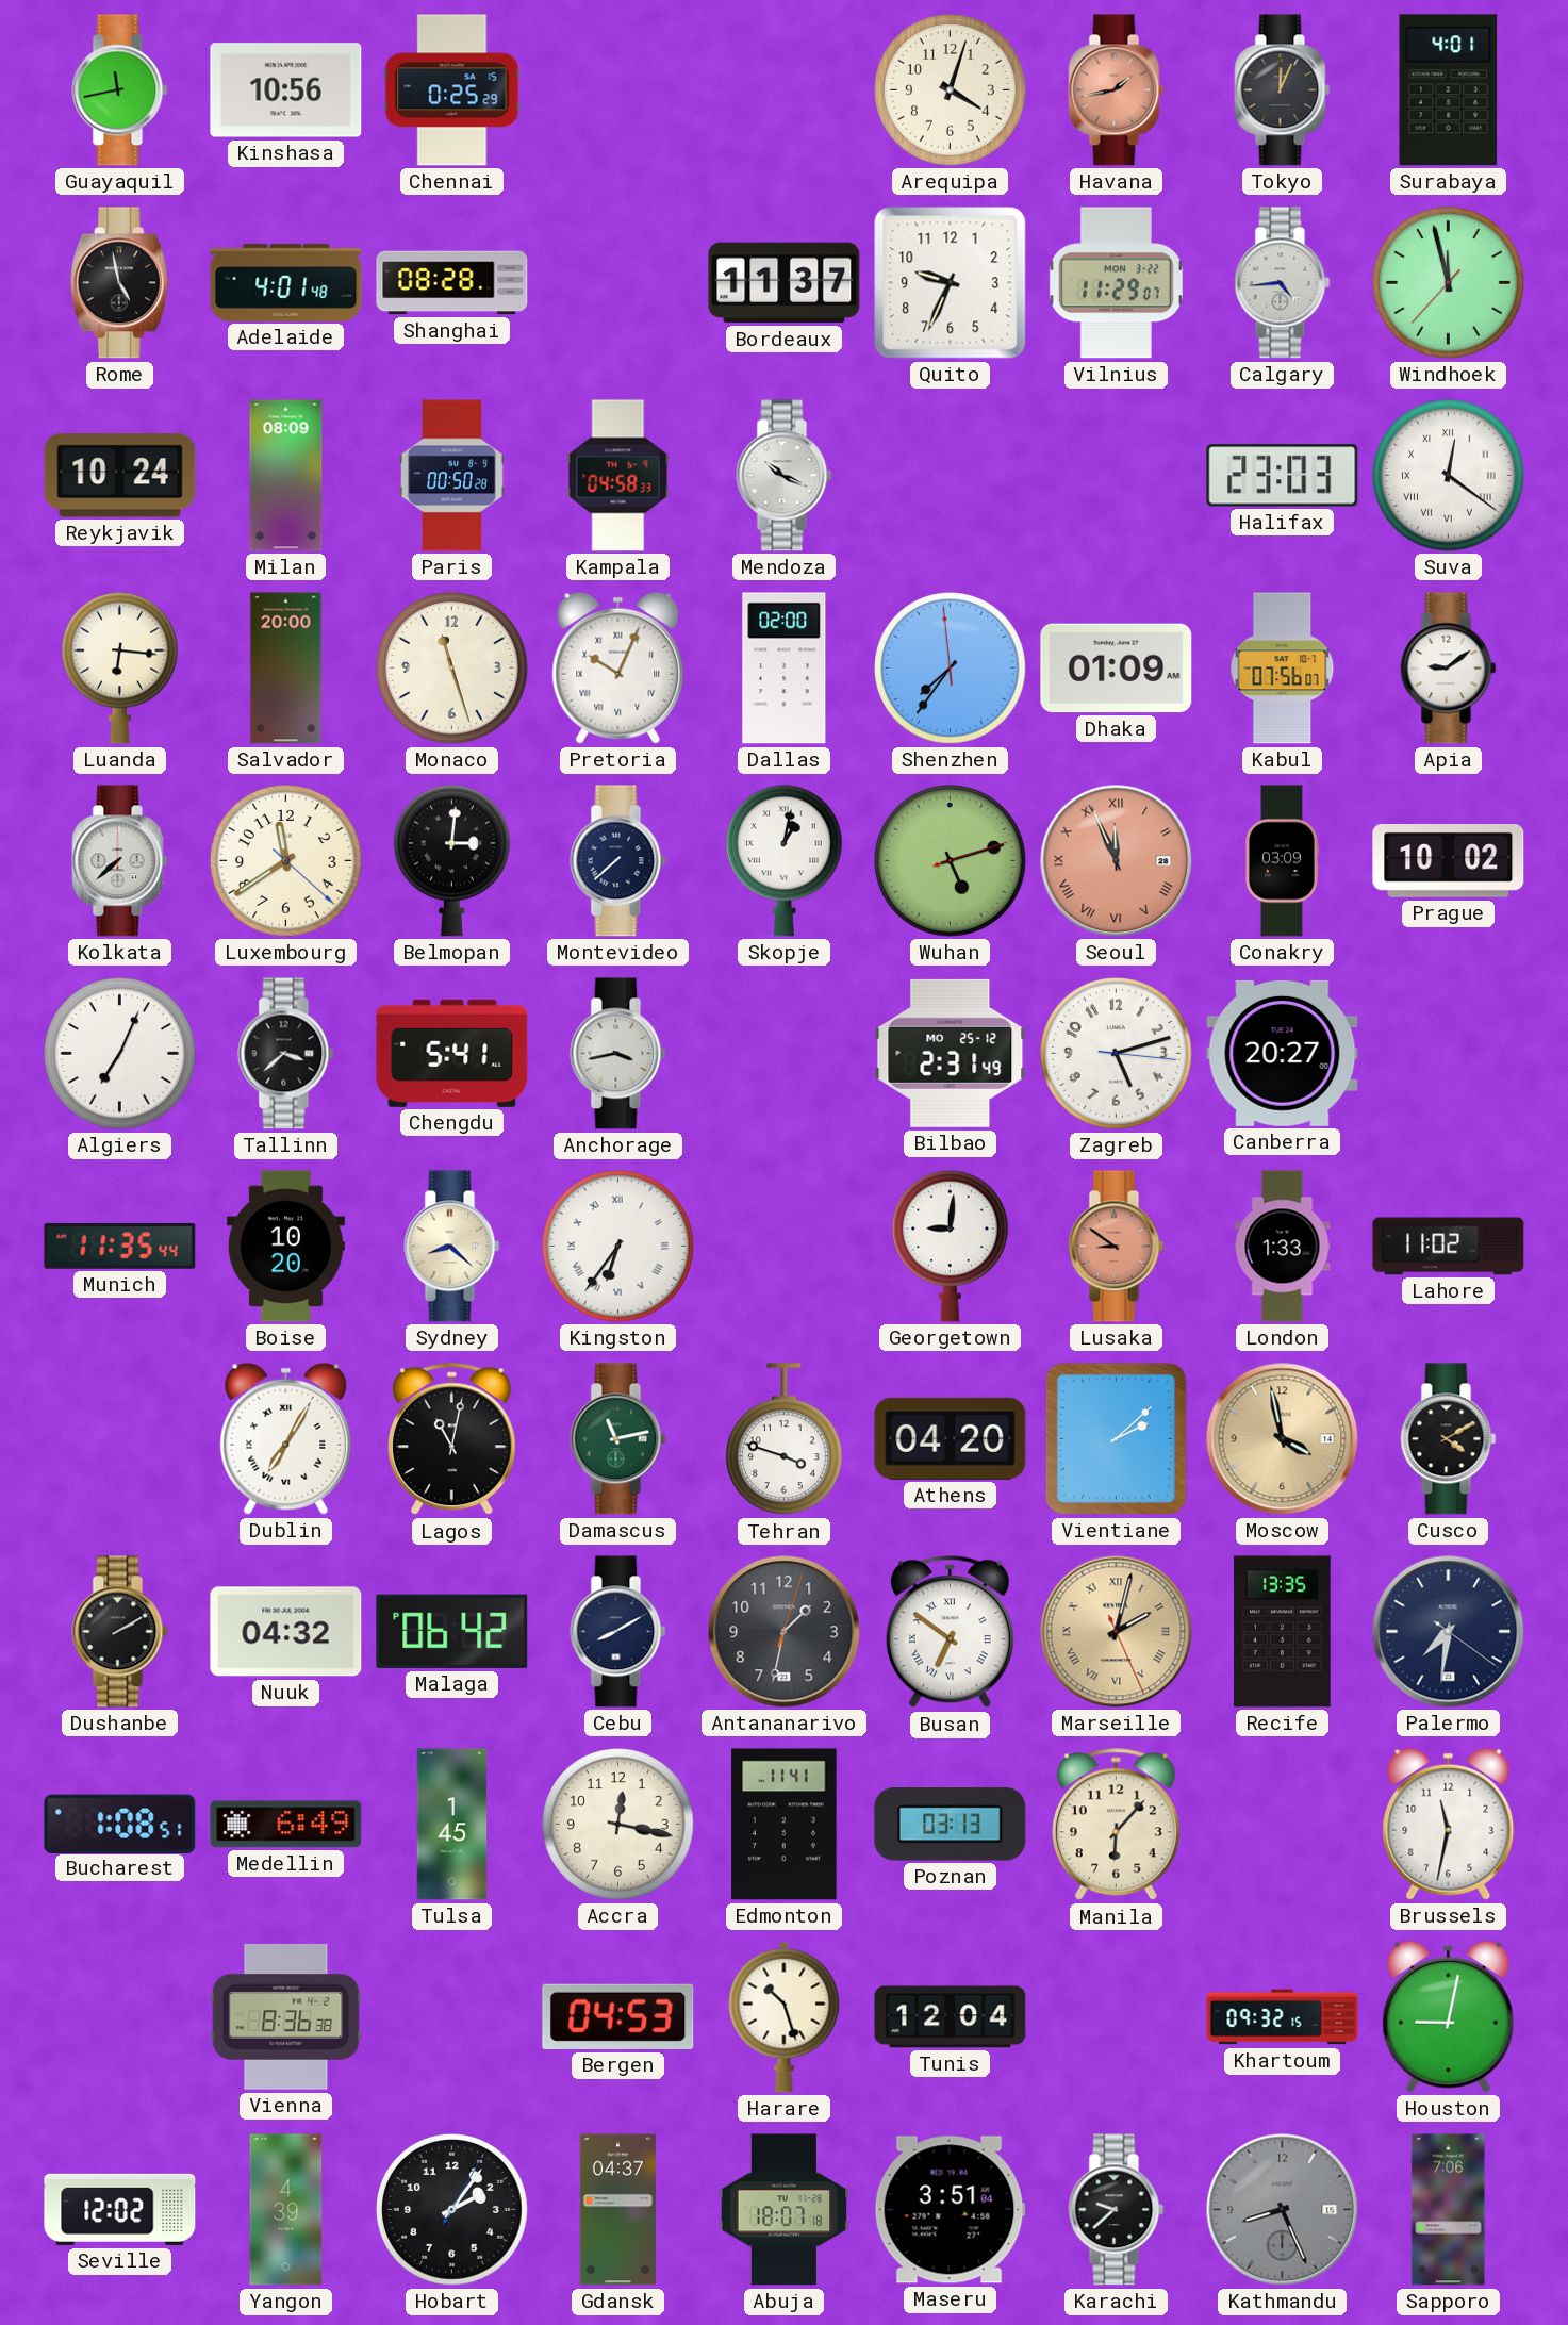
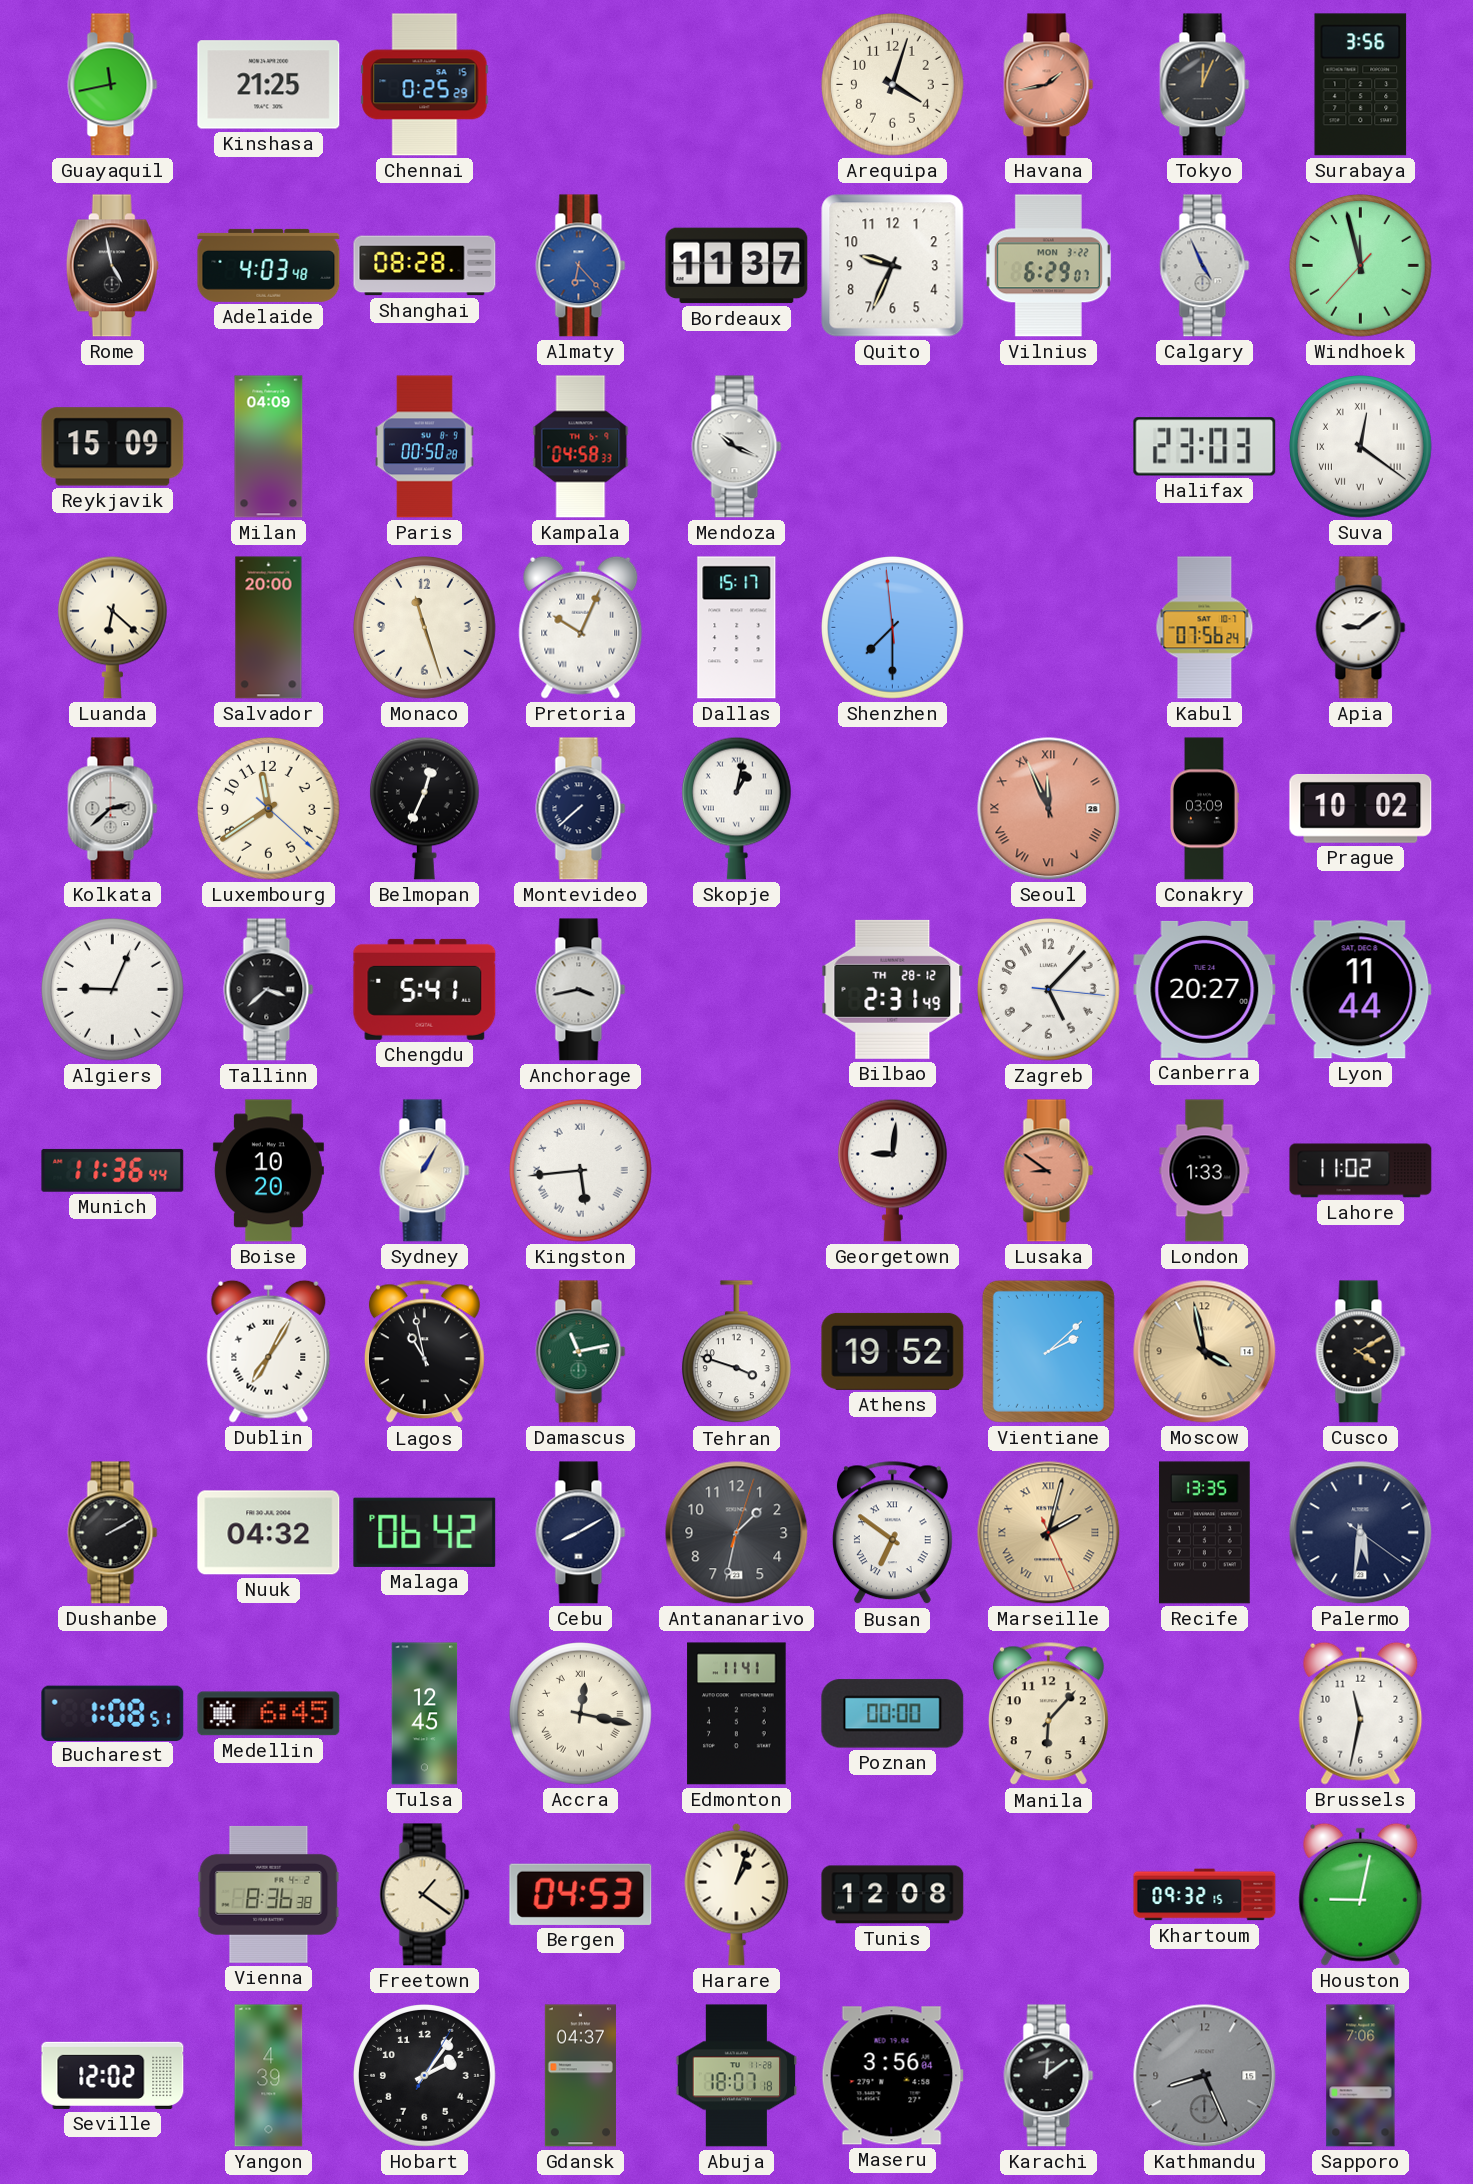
Kinshasa: 10:56 -> 21:25
Surabaya: 4:01 -> 3:56
Adelaide: 4:01 -> 4:03
Almaty: none -> 6:23
Vilnius: 11:29 -> 6:29
Calgary: 4:44 -> 4:56
Reykjavik: 10:24 -> 15:09
Milan: 08:09 -> 04:09
Luanda: 6:16 -> 6:22
Dallas: 02:00 -> 15:17
Shenzhen: 7:35 -> 7:29
Dhaka: 01:09 -> none
Kabul: 07:56:07 -> 07:56:24
Kolkata: 7:38 -> 2:38
Belmopan: 3:01 -> 12:34
Wuhan: 5:12 -> none
Algiers: 7:04 -> 9:04
Bilbao date: MO 25-12 -> TH 28-12
Zagreb: 5:12 -> 5:07
Lyon: none -> 11:44
Munich: 11:35 -> 11:36
Sydney: 8:22 -> 1:05
Kingston: 6:36 -> 5:44
Lagos: 11:02 -> 10:58
Athens: 04:20 -> 19:52
Palermo: 7:31 -> 5:31
Medellin: 6:49 -> 6:45
Tulsa: 1:45 -> 12:45
Accra numerals: Arabic -> Roman
Poznan: 03:13 -> 00:00
Freetown: none -> 1:21
Harare: 10:27 -> 1:03
Tunis: 12:04 -> 12:08
Maseru: 3:51 -> 3:56
Karachi: 9:38 -> 12:09
